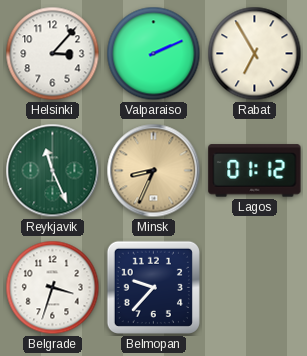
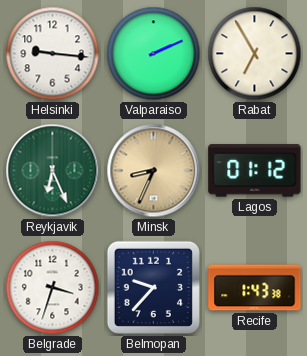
Helsinki: 3:07 -> 9:16
Reykjavik: 11:26 -> 6:26
Recife: none -> 1:43
